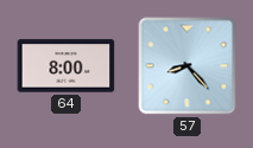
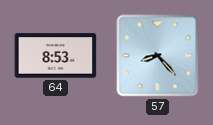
64: 8:00 -> 8:53
